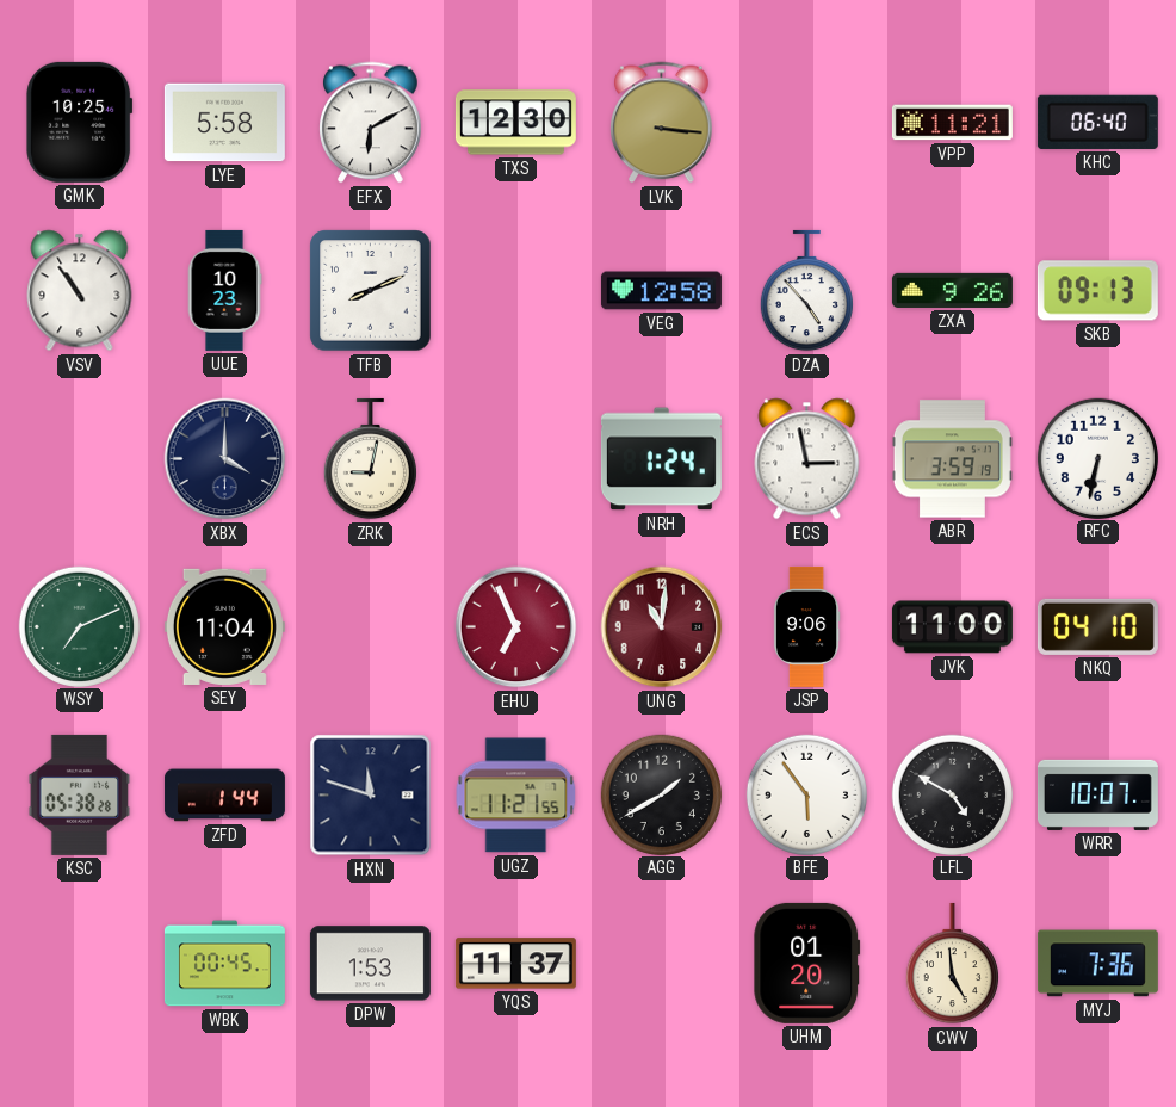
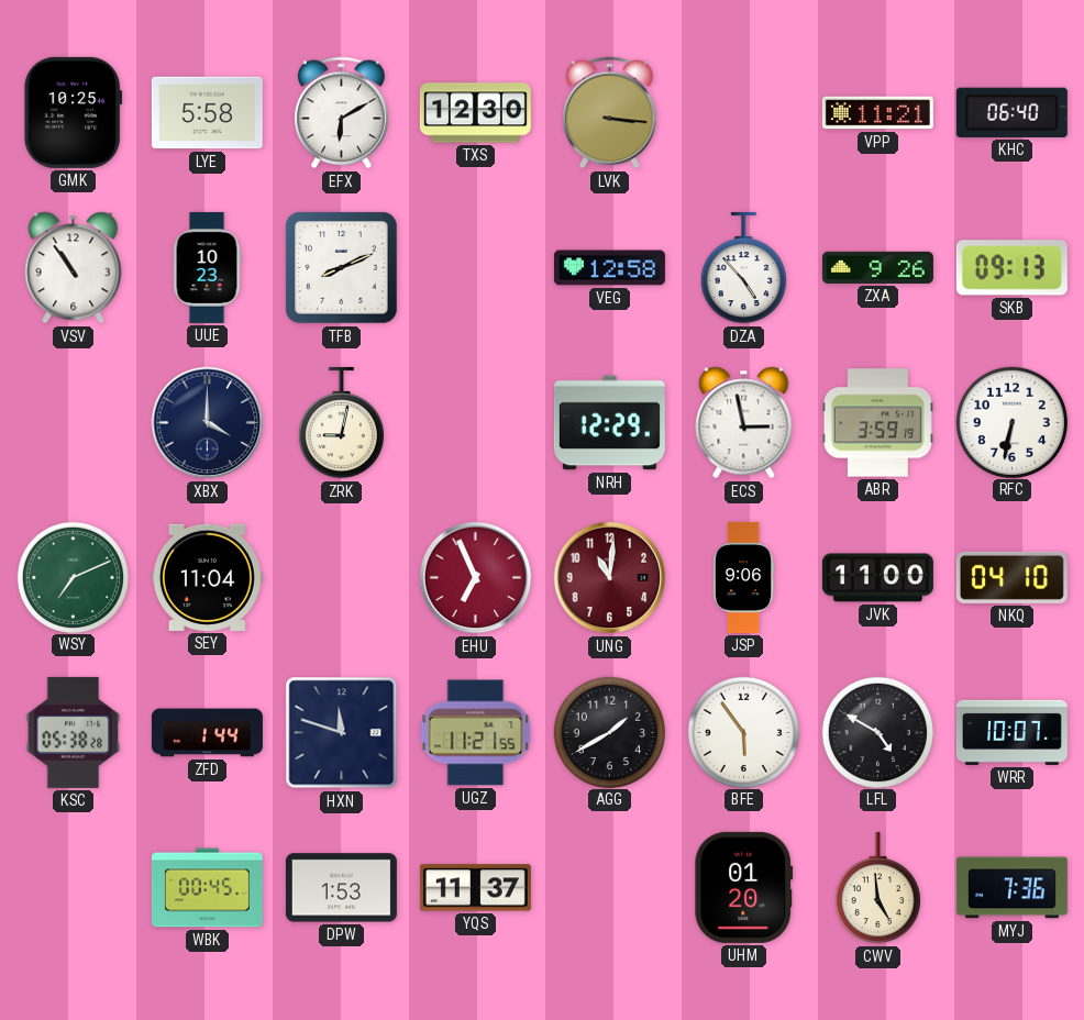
NRH: 1:24 -> 12:29
